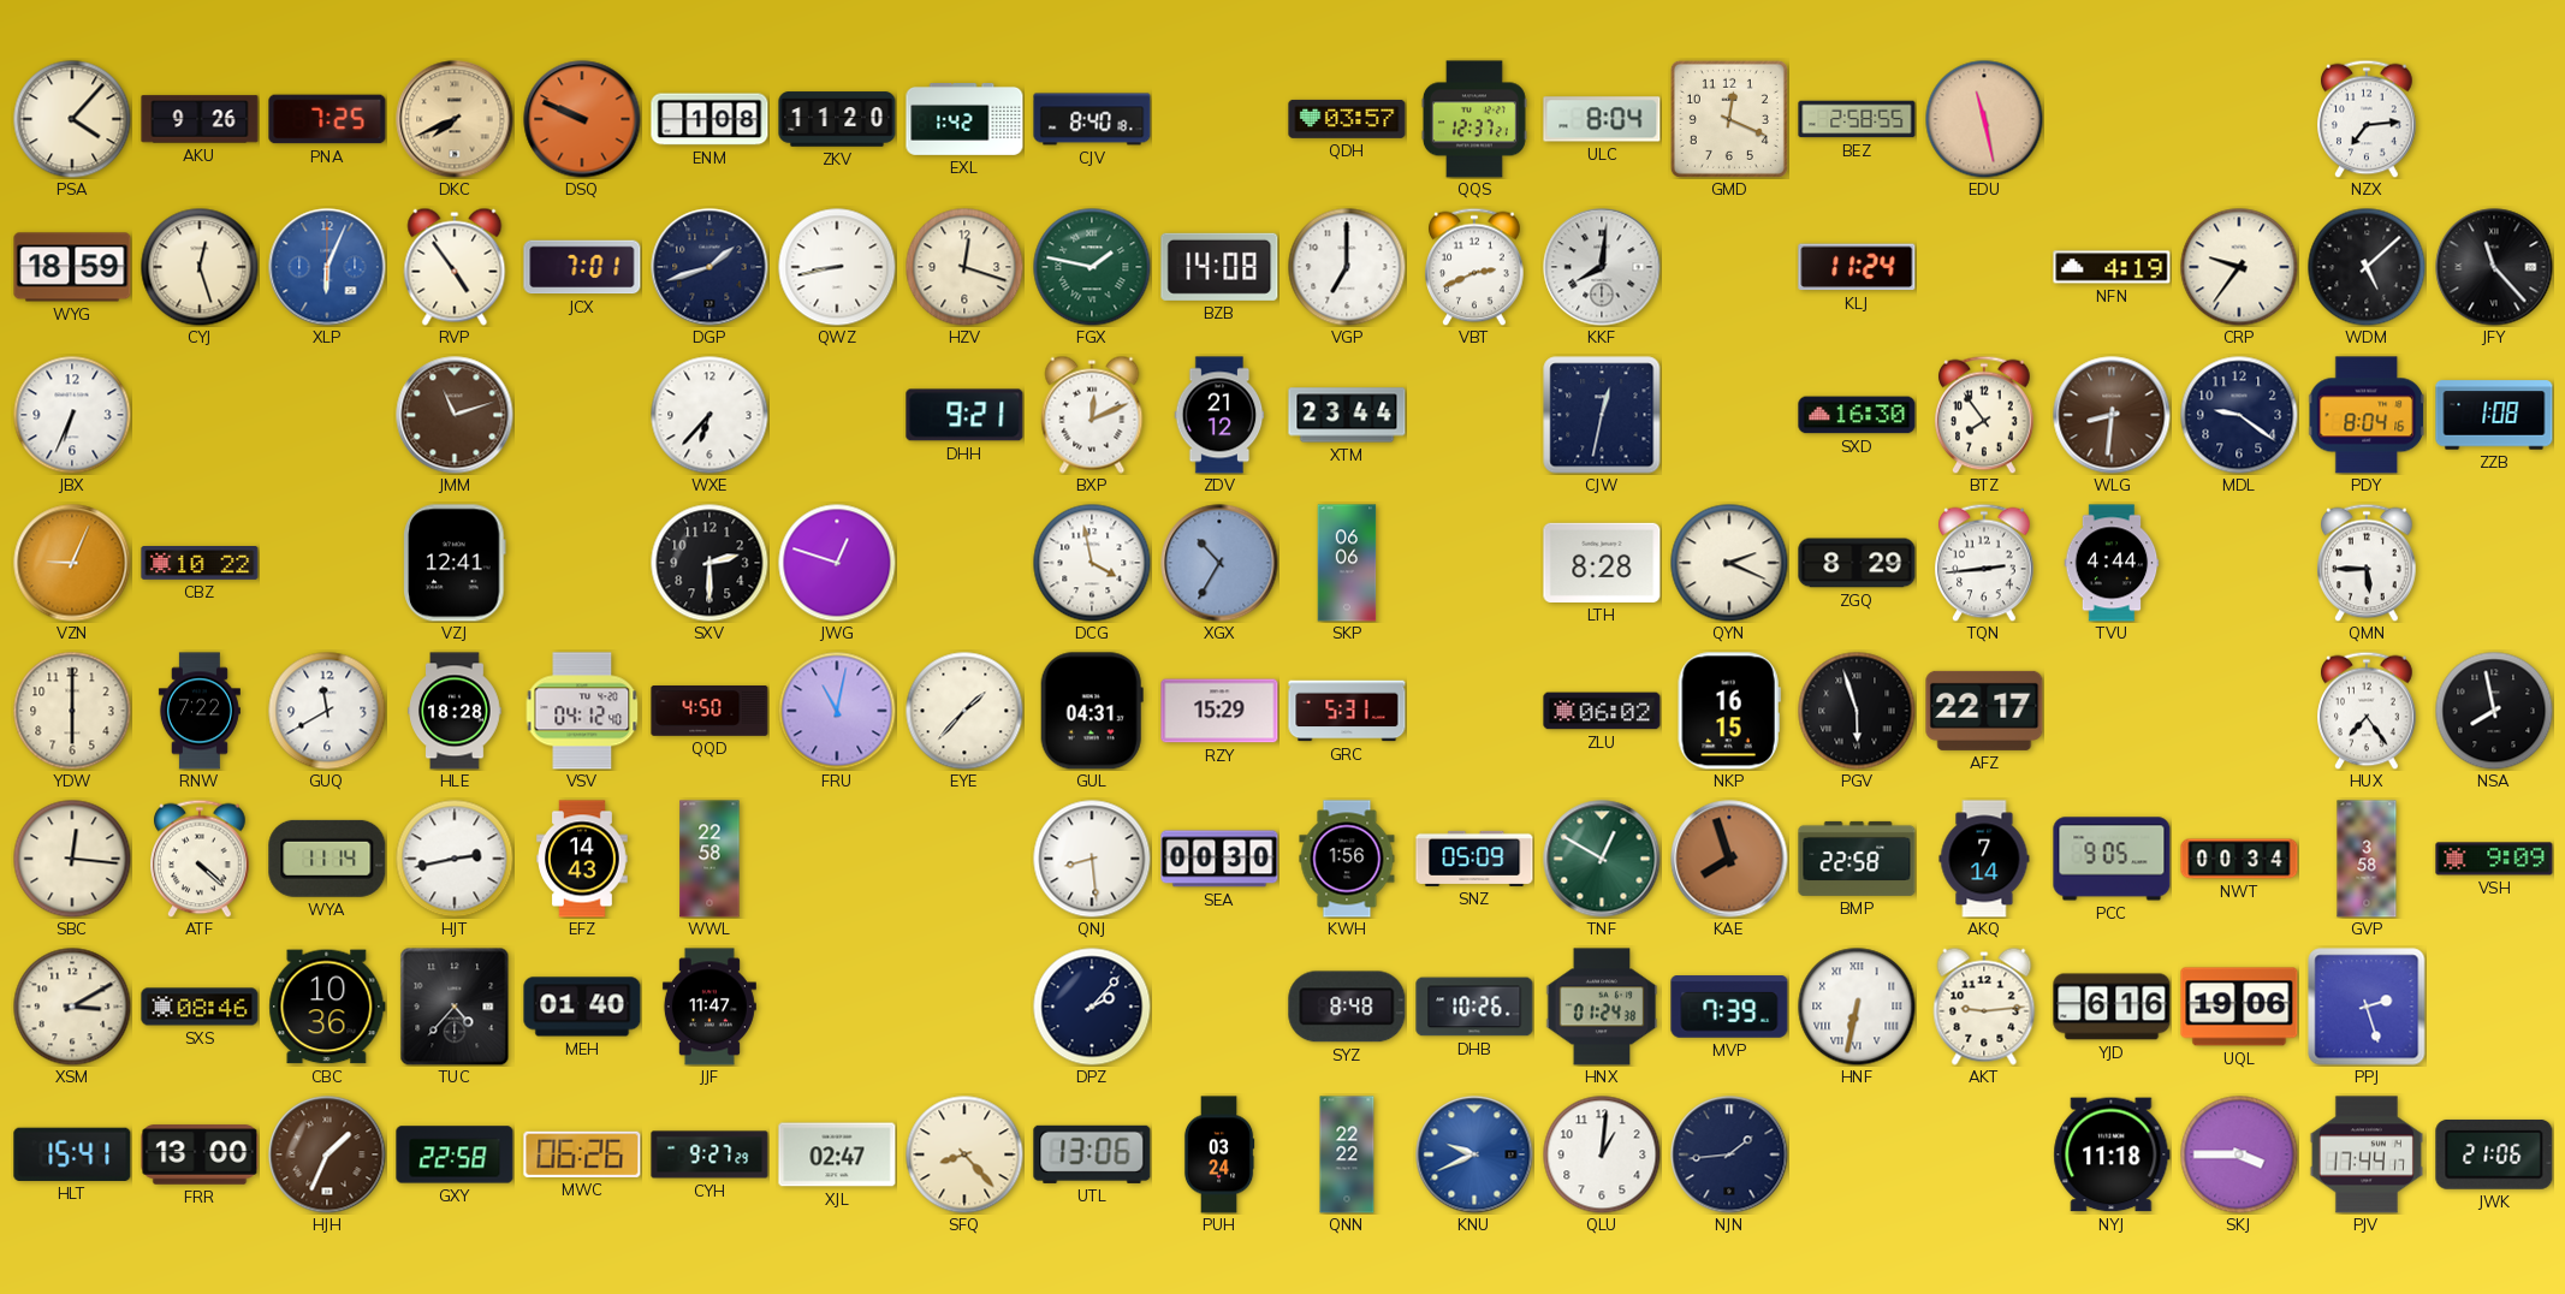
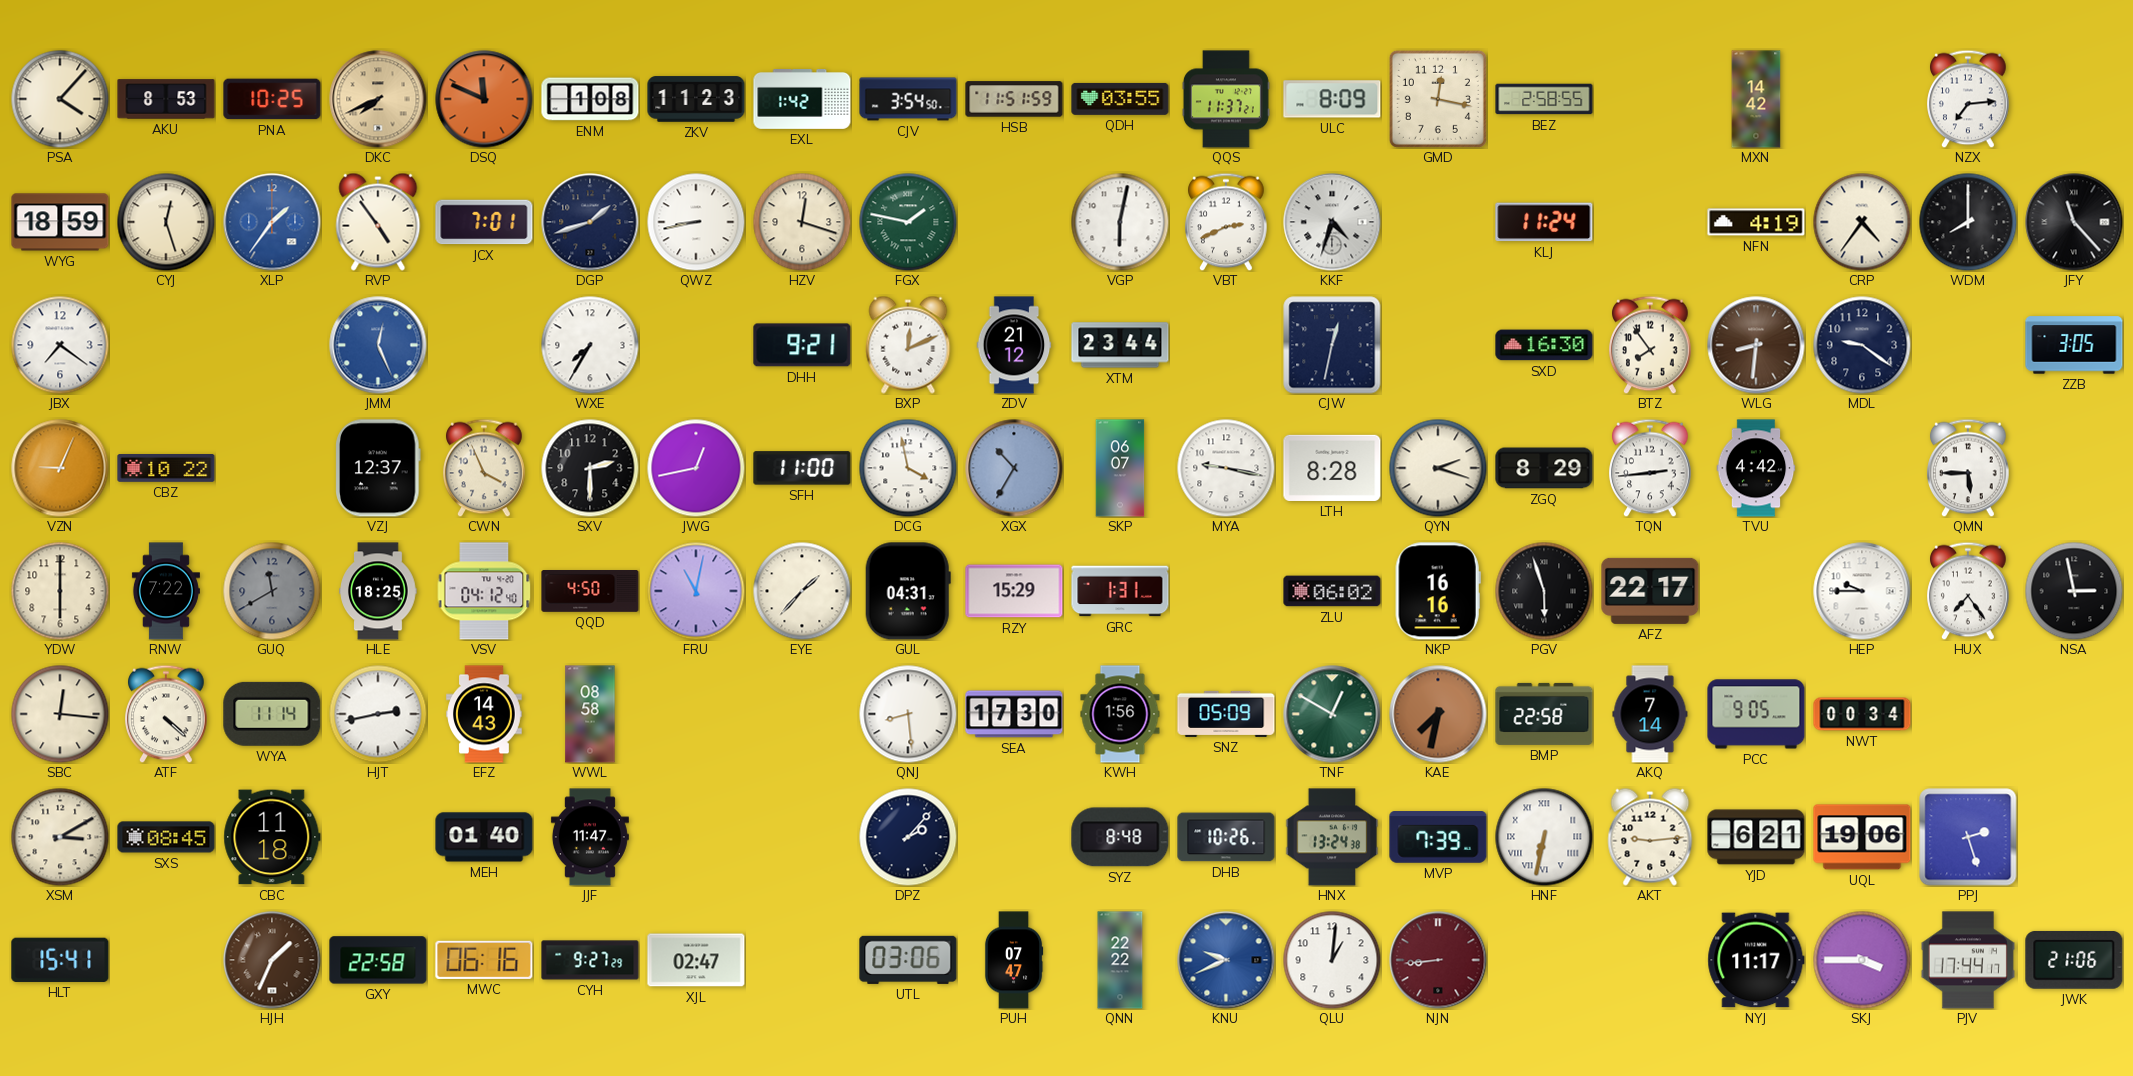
AKU: 9:26 -> 8:53
PNA: 7:25 -> 10:25
DSQ: 9:49 -> 11:49
ZKV: 11:20 -> 11:23
CJV: 8:40 -> 3:54
HSB: none -> 11:51
QDH: 03:57 -> 03:55
QQS: 12:37 -> 11:37
ULC: 8:04 -> 8:09
GMD: 12:19 -> 12:17
EDU: 11:28 -> none
MXN: none -> 14:42
XLP: 6:04 -> 1:36
BZB: 14:08 -> none
VGP: 7:00 -> 6:02
KKF: 8:01 -> 4:33
CRP: 9:36 -> 4:36
WDM: 5:08 -> 8:00
JBX: 6:34 -> 7:21
JMM: 11:12 -> 12:26
JMM dial: brown -> blue
WXE: 6:37 -> 7:35
PDY: 8:04 -> none
ZZB: 1:08 -> 3:05
VZJ: 12:41 -> 12:37
CWN: none -> 3:56
JWG: 12:48 -> 12:43
SFH: none -> 11:00
SKP: 06:06 -> 06:07
MYA: none -> 9:17
QYN: 2:19 -> 2:18
TVU: 4:44 -> 4:42
GUQ dial: white -> grey
HLE: 18:28 -> 18:25
GRC: 5:31 -> 1:31
NKP: 16:15 -> 16:16
HEP: none -> 9:45
NSA: 7:58 -> 2:58
WWL: 22:58 -> 08:58
SEA: 00:30 -> 17:30
KAE: 7:57 -> 7:32
GVP: 3:58 -> none
VSH: 9:09 -> none
SXS: 08:46 -> 08:45
CBC: 10:36 -> 11:18
TUC: 4:37 -> none
HNX: 01:24 -> 13:24
YJD: 6:16 -> 6:21
FRR: 13:00 -> none
MWC: 06:26 -> 06:16
SFQ: 8:23 -> none
UTL: 13:06 -> 03:06
PUH: 03:24 -> 07:47
NJN: 1:44 -> 8:44
NJN dial: navy -> burgundy
NYJ: 11:18 -> 11:17
